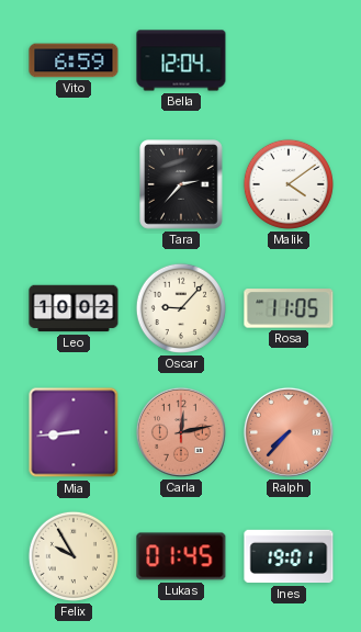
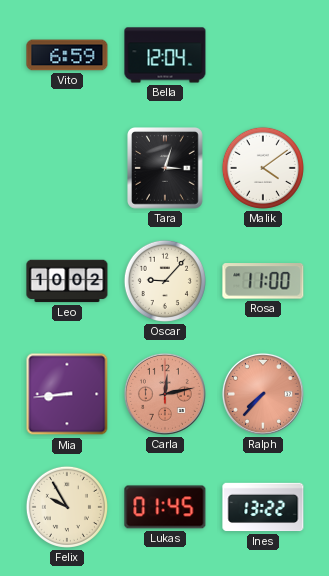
Tara: 2:37 -> 3:03
Rosa: 11:05 -> 11:00
Ines: 19:01 -> 13:22
